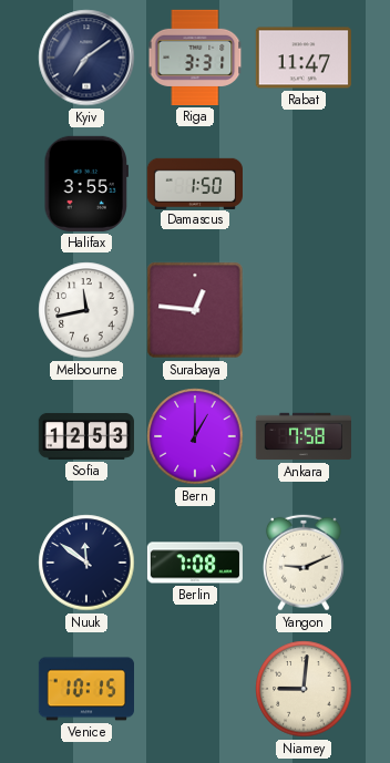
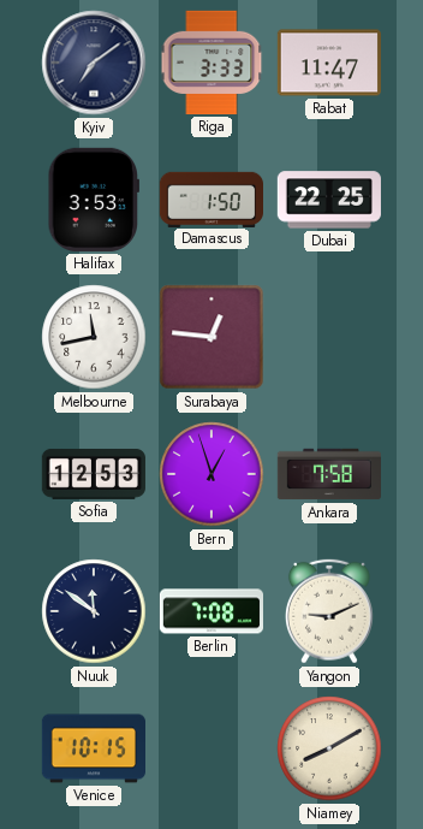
Riga: 3:31 -> 3:33
Halifax: 3:55 -> 3:53
Dubai: none -> 22:25
Bern: 1:00 -> 12:57
Niamey: 9:01 -> 8:10
